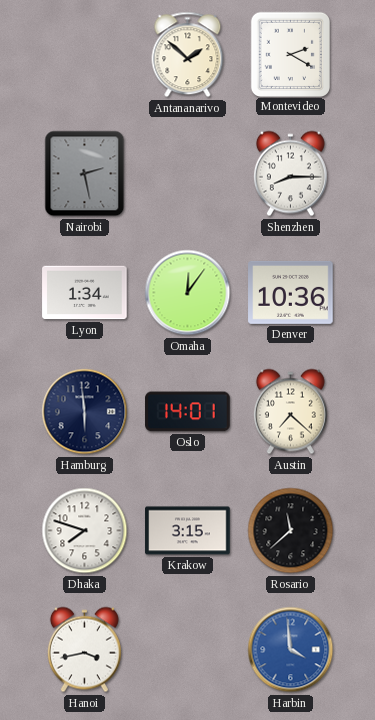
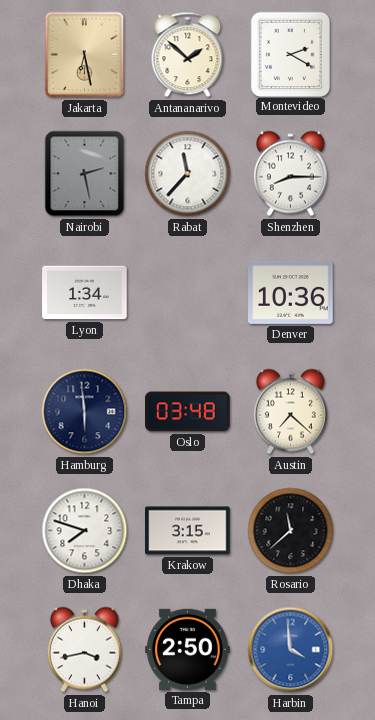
Jakarta: none -> 6:28
Rabat: none -> 11:37
Omaha: 12:06 -> none
Oslo: 14:01 -> 03:48
Tampa: none -> 2:50
